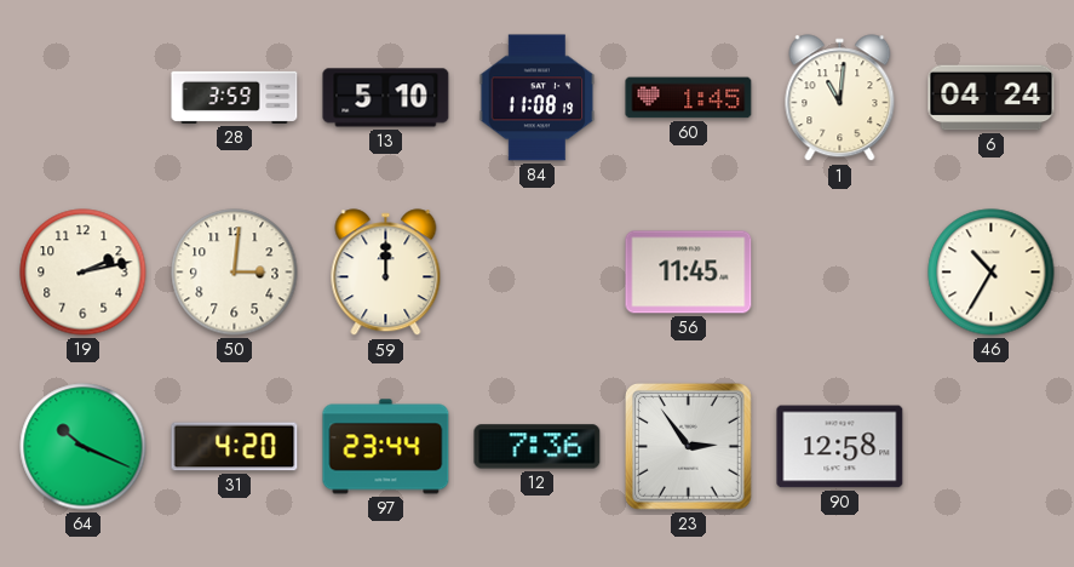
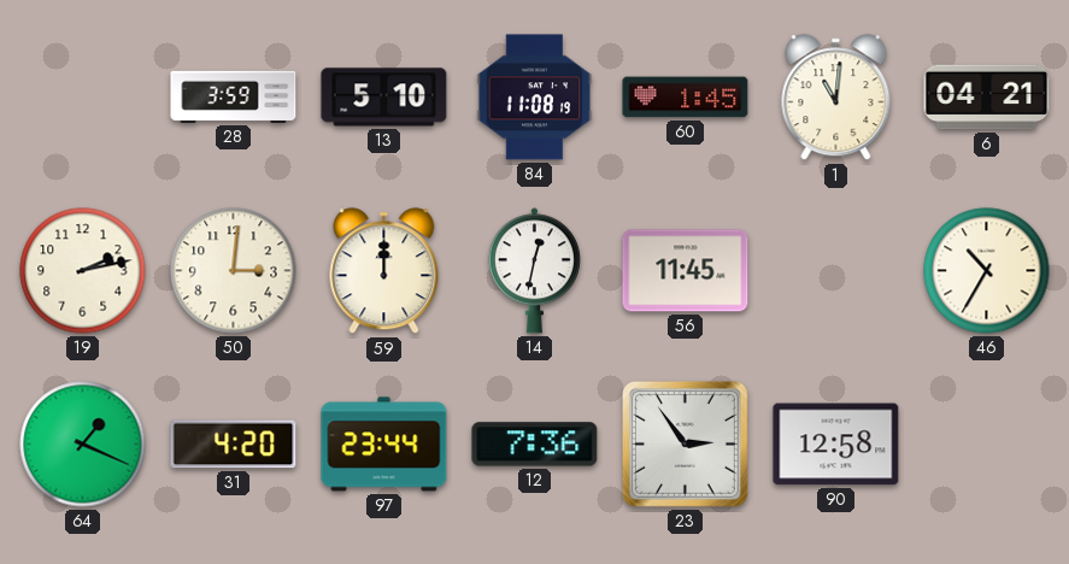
6: 04:24 -> 04:21
14: none -> 12:32
64: 10:19 -> 1:19
